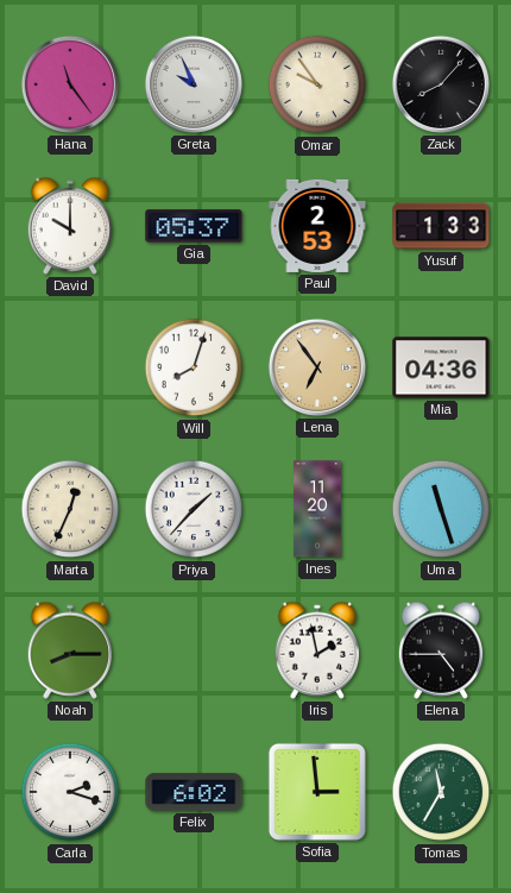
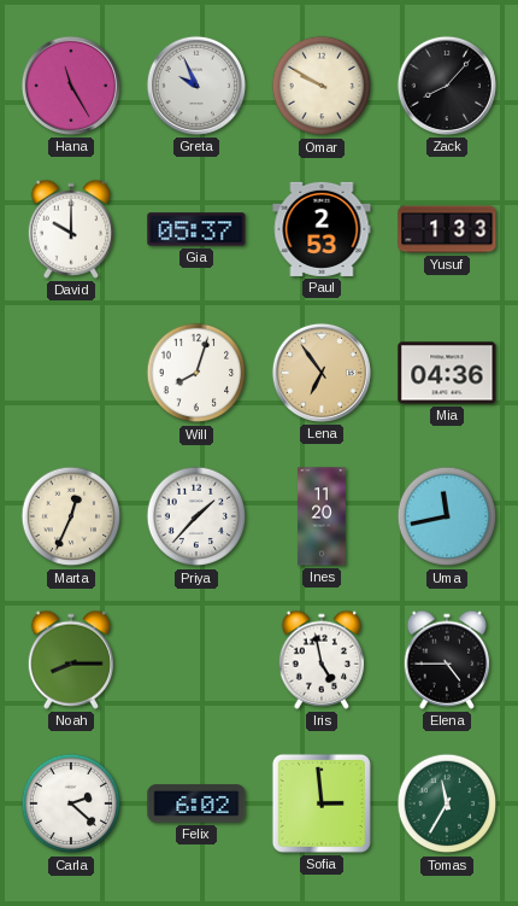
Hana: 11:24 -> 11:25
Omar: 9:54 -> 9:50
Uma: 11:27 -> 11:43
Iris: 1:58 -> 4:58
Carla: 2:18 -> 2:22
